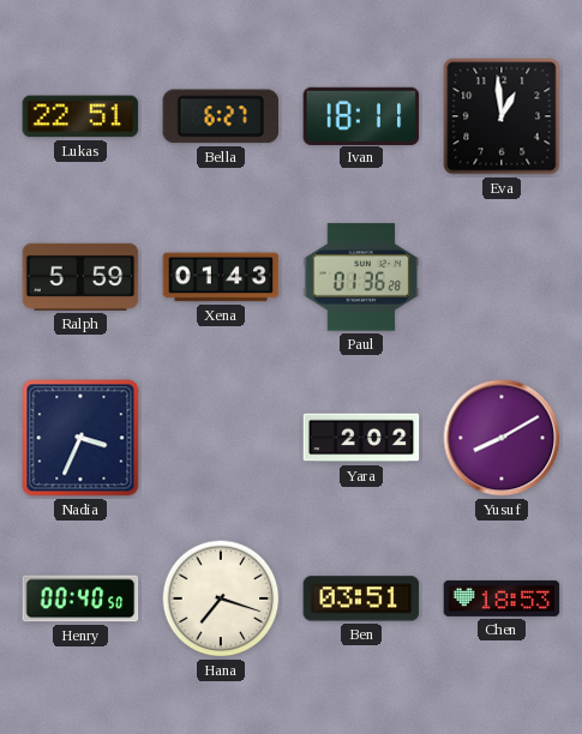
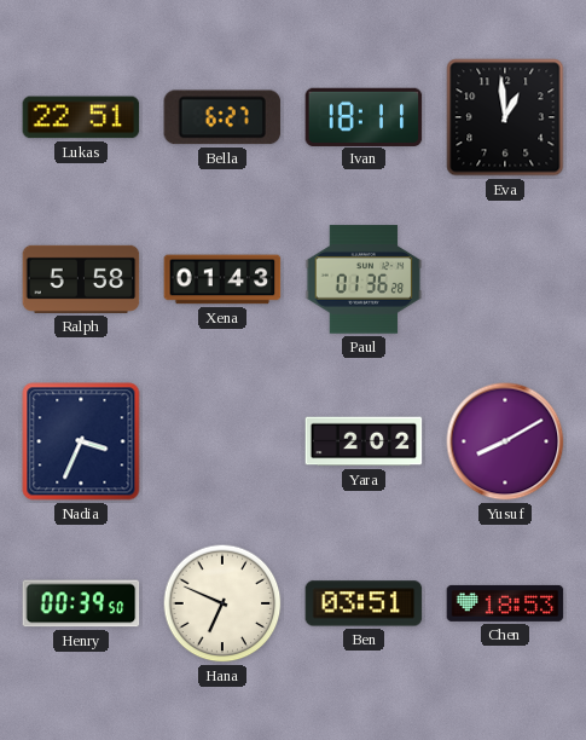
Ralph: 5:59 -> 5:58
Henry: 00:40 -> 00:39
Hana: 7:18 -> 6:49
